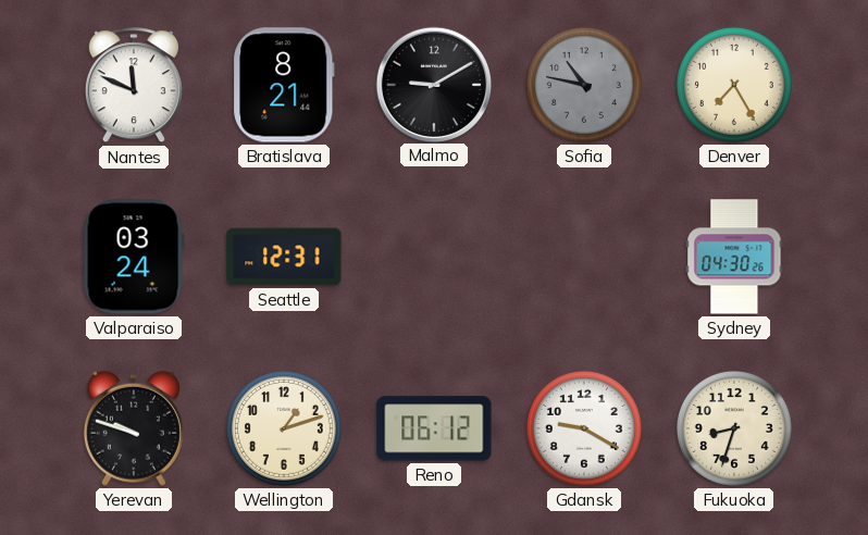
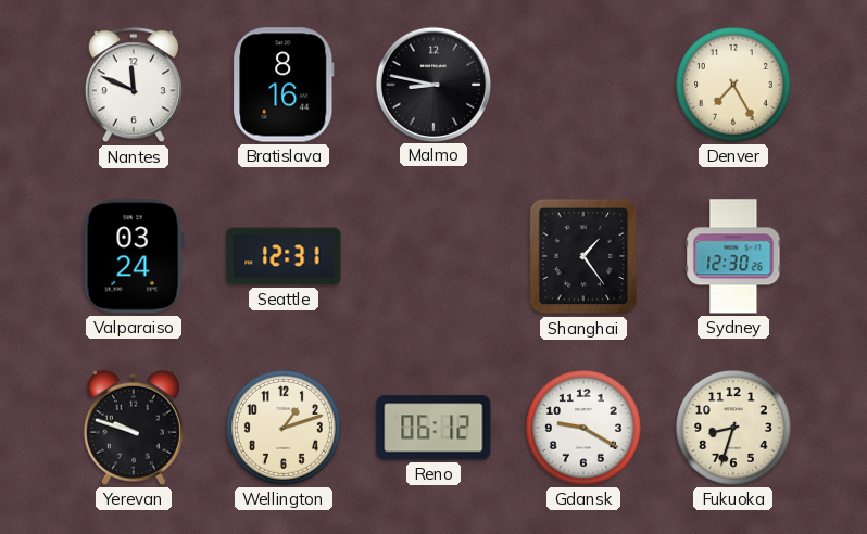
Bratislava: 8:21 -> 8:16
Malmo: 9:10 -> 8:47
Sofia: 10:47 -> none
Shanghai: none -> 1:24
Sydney: 04:30 -> 12:30
